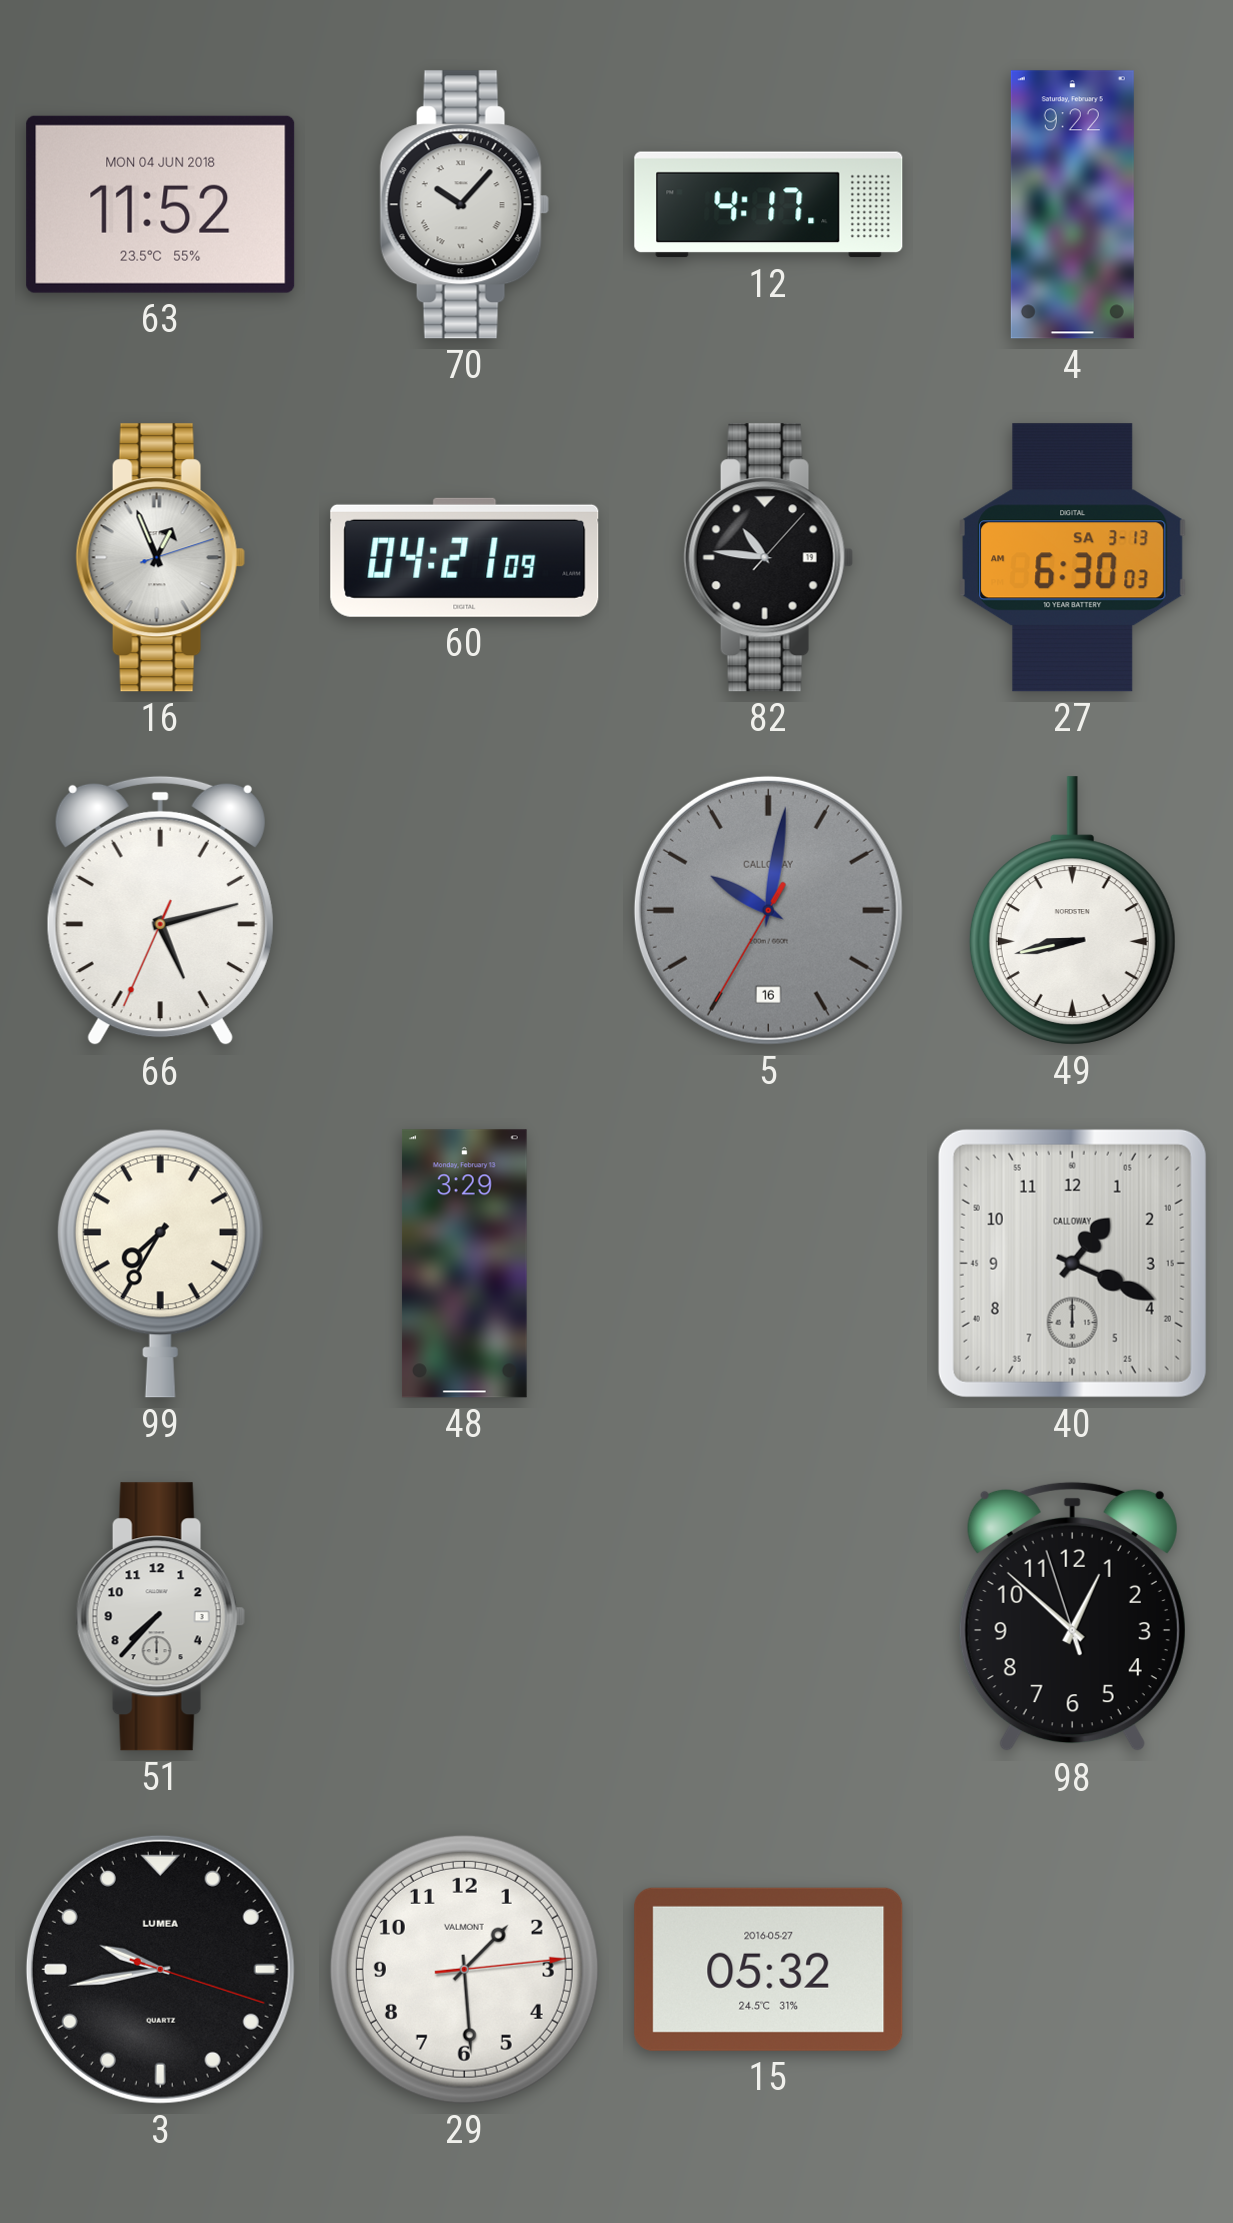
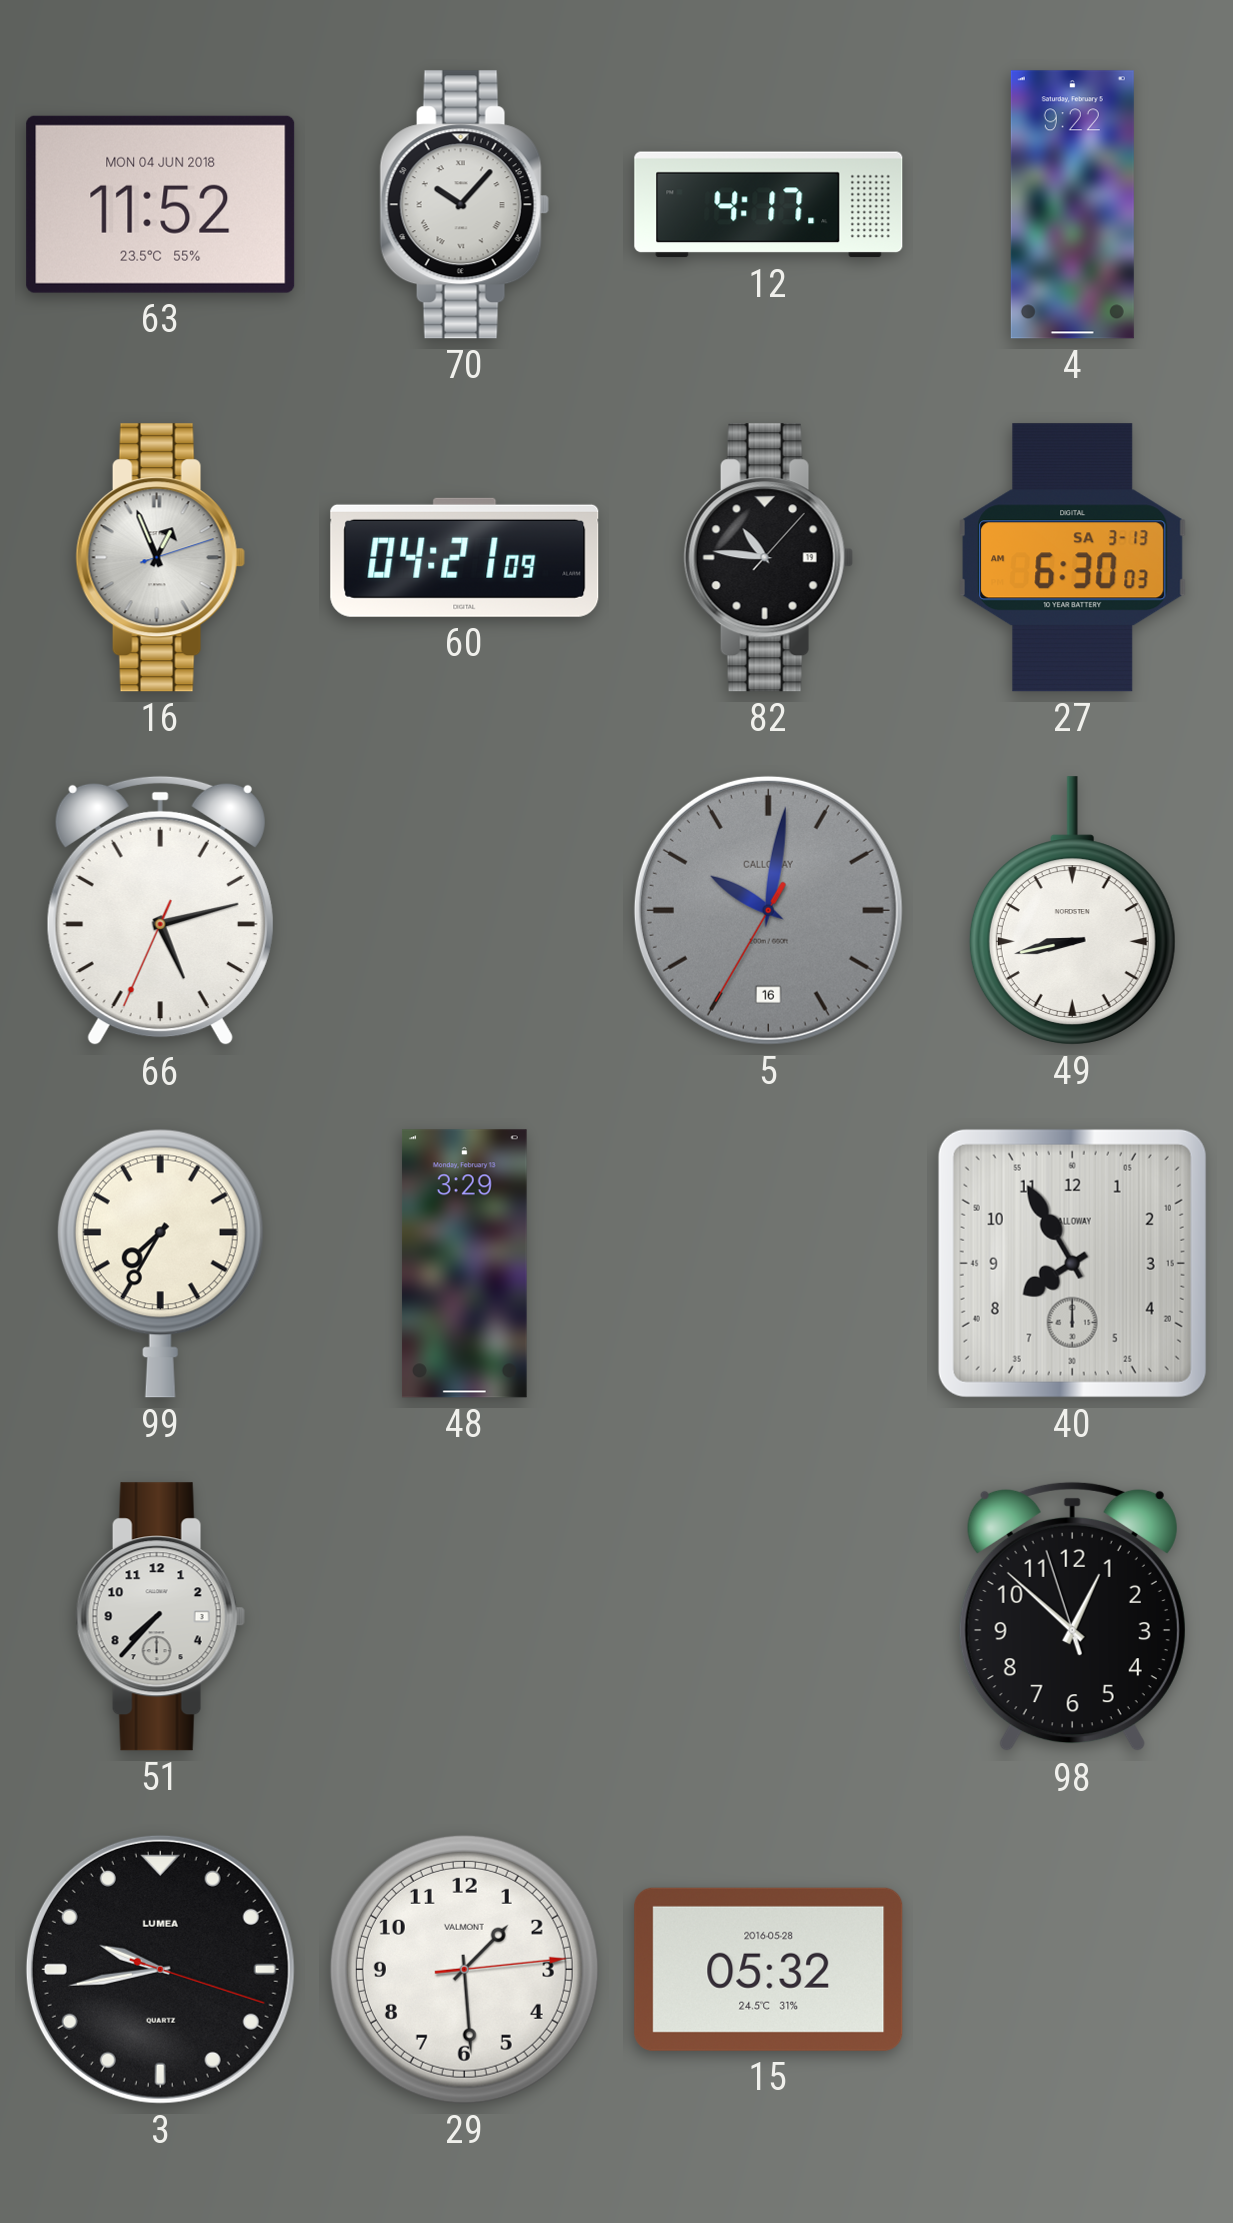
40: 1:19 -> 7:55
15 date: 2016-05-27 -> 2016-05-28
